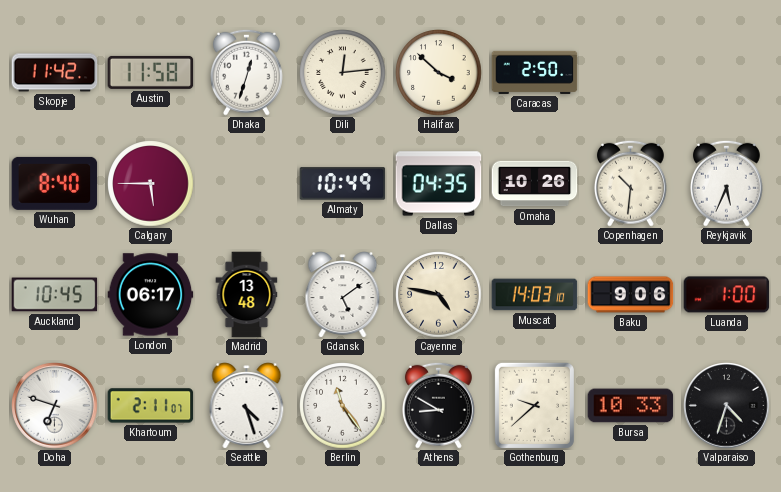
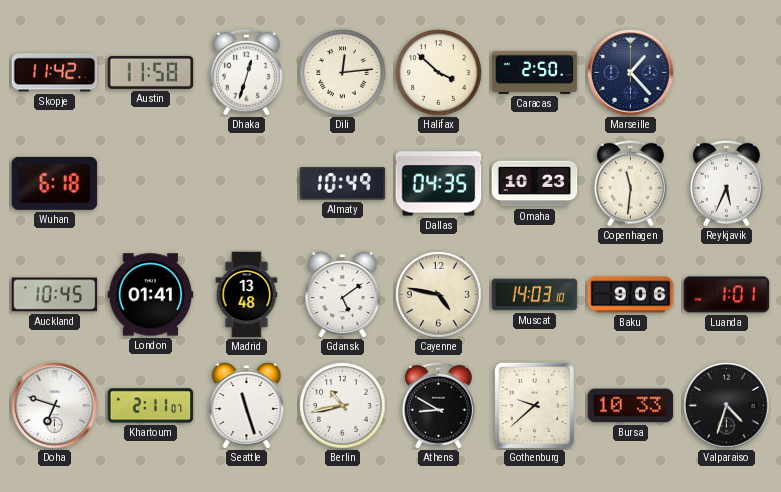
Marseille: none -> 1:23
Wuhan: 8:40 -> 6:18
Calgary: 5:45 -> none
Omaha: 10:26 -> 10:23
Copenhagen: 10:31 -> 11:31
London: 06:17 -> 01:41
Luanda: 1:00 -> 1:01
Seattle: 4:27 -> 11:27
Berlin: 11:24 -> 10:43
